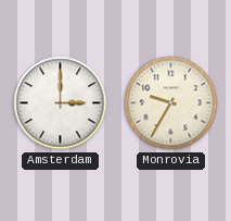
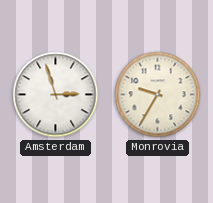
Amsterdam: 3:00 -> 2:57
